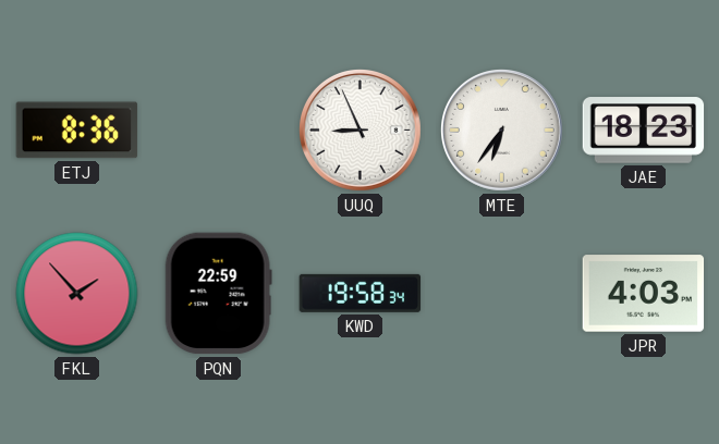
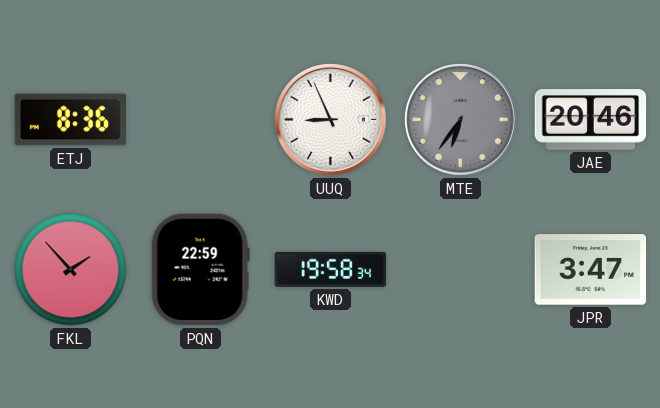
MTE dial: white -> grey
JAE: 18:23 -> 20:46
JPR: 4:03 -> 3:47
